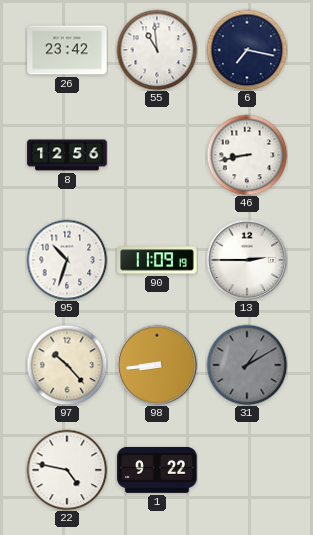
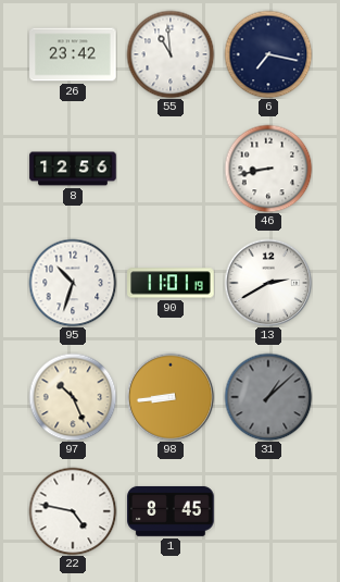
90: 11:09 -> 11:01
13: 2:45 -> 2:40
97: 10:23 -> 10:26
31: 1:10 -> 1:08
1: 9:22 -> 8:45
